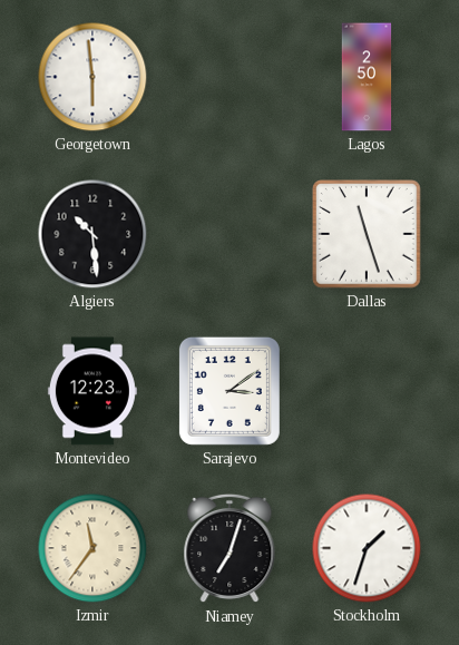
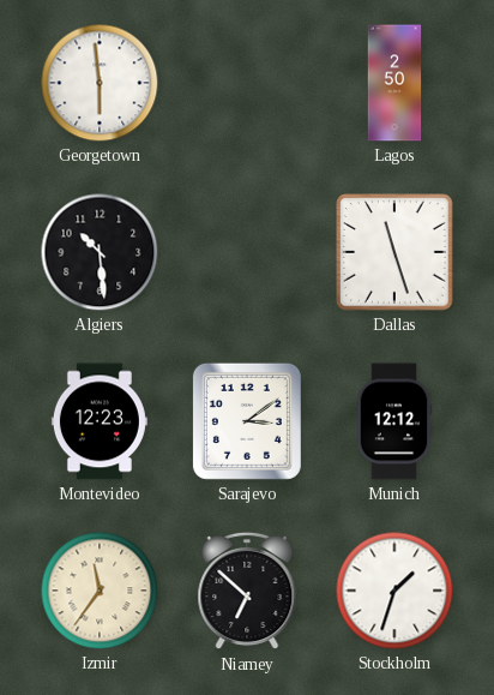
Munich: none -> 12:12
Niamey: 7:03 -> 6:52
